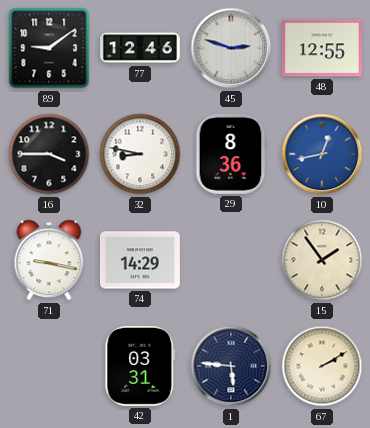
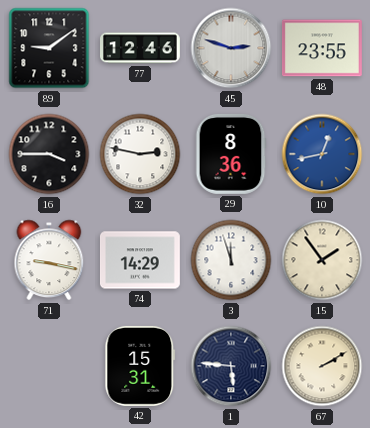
48: 12:55 -> 23:55
32: 8:47 -> 2:47
3: none -> 11:57
42: 03:31 -> 15:31
